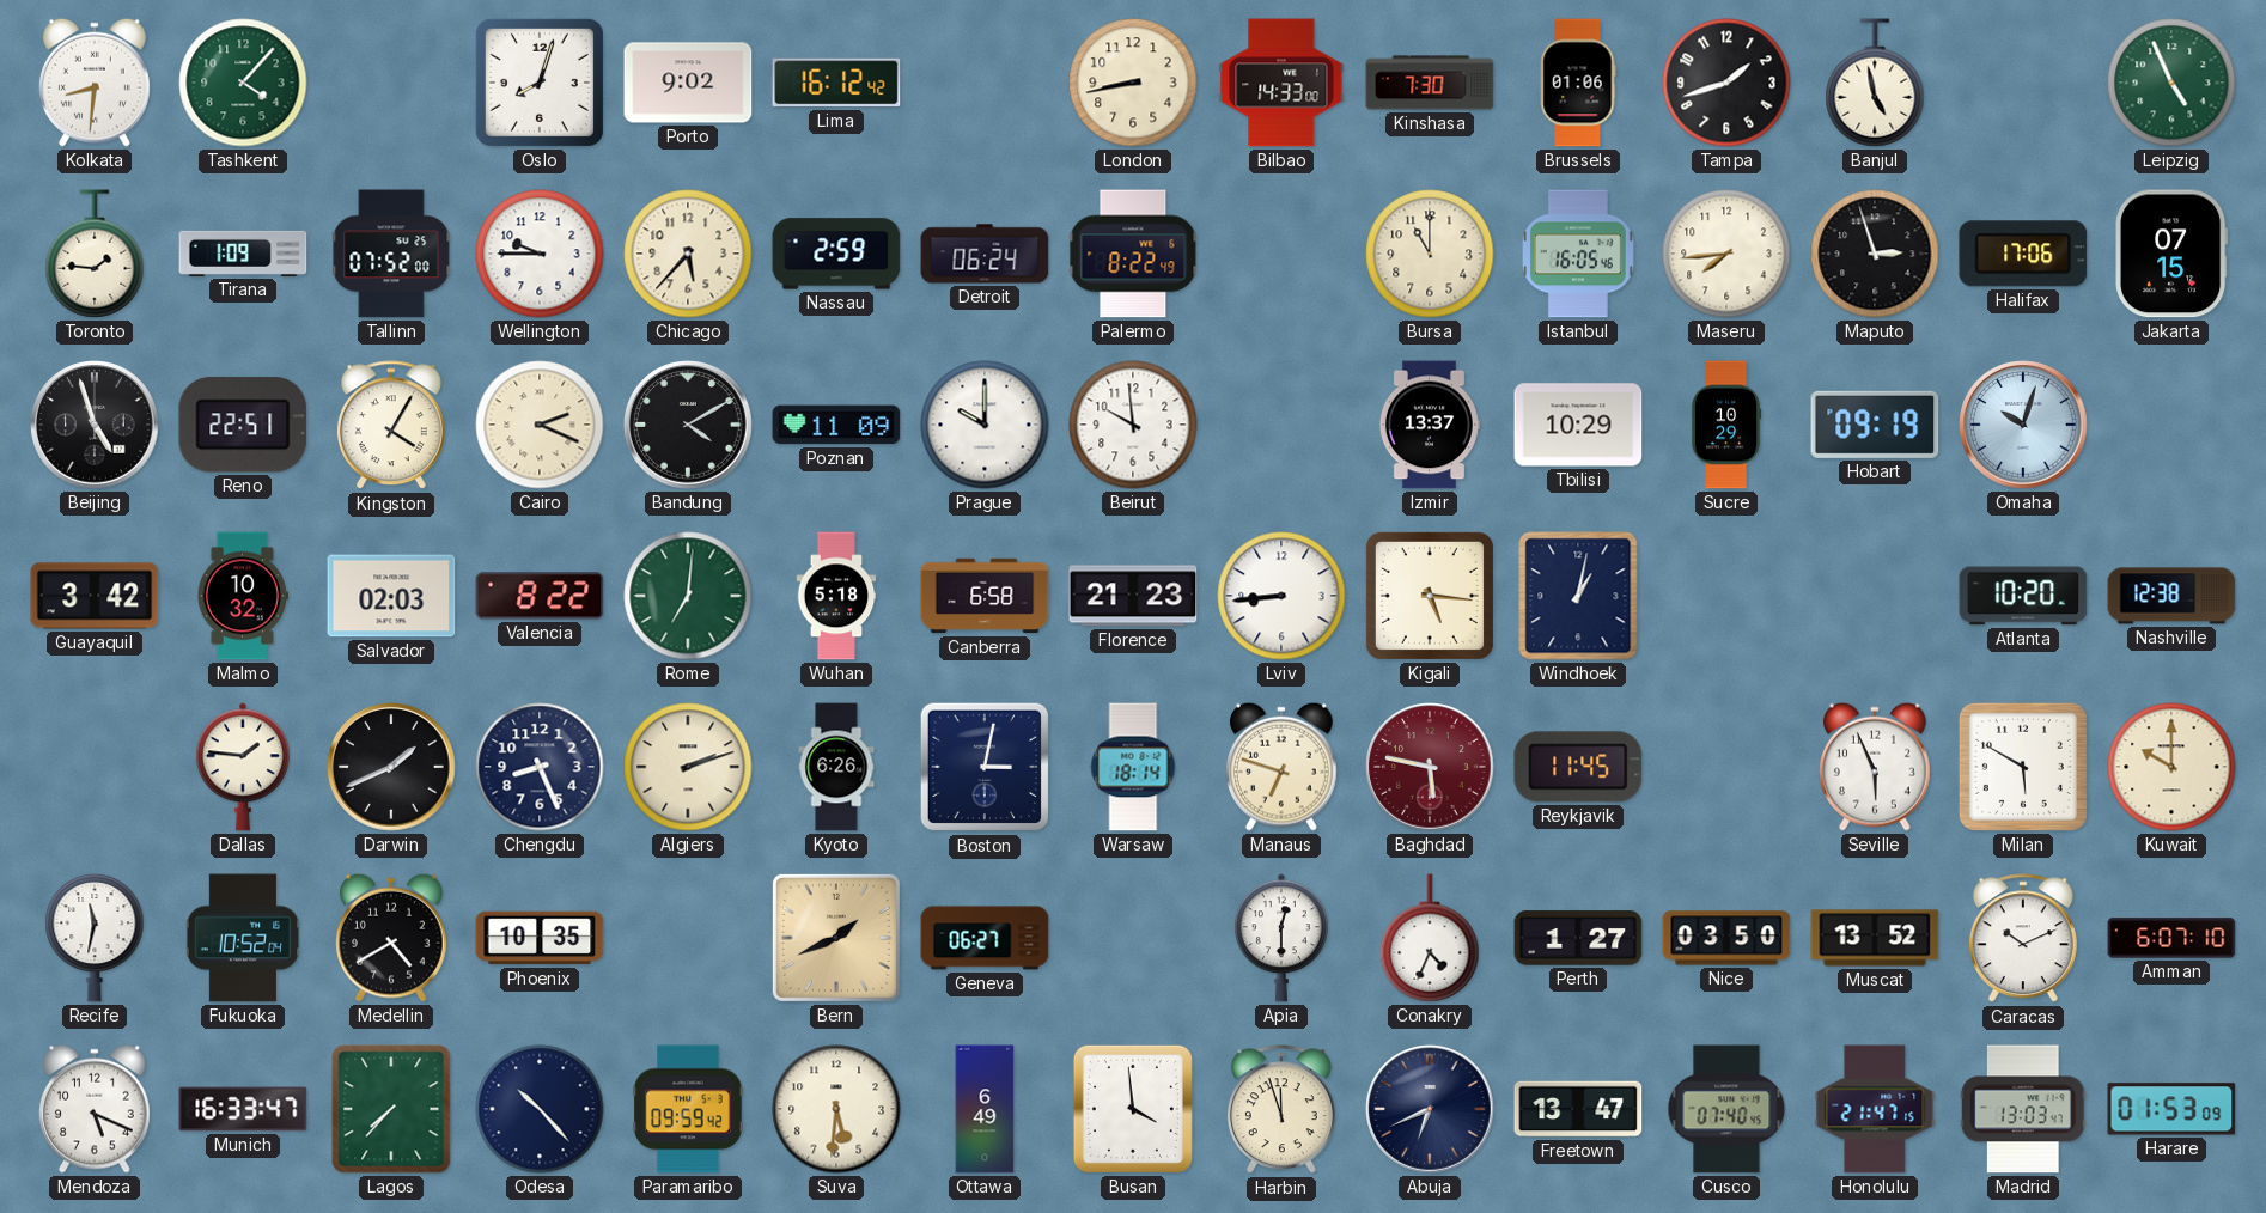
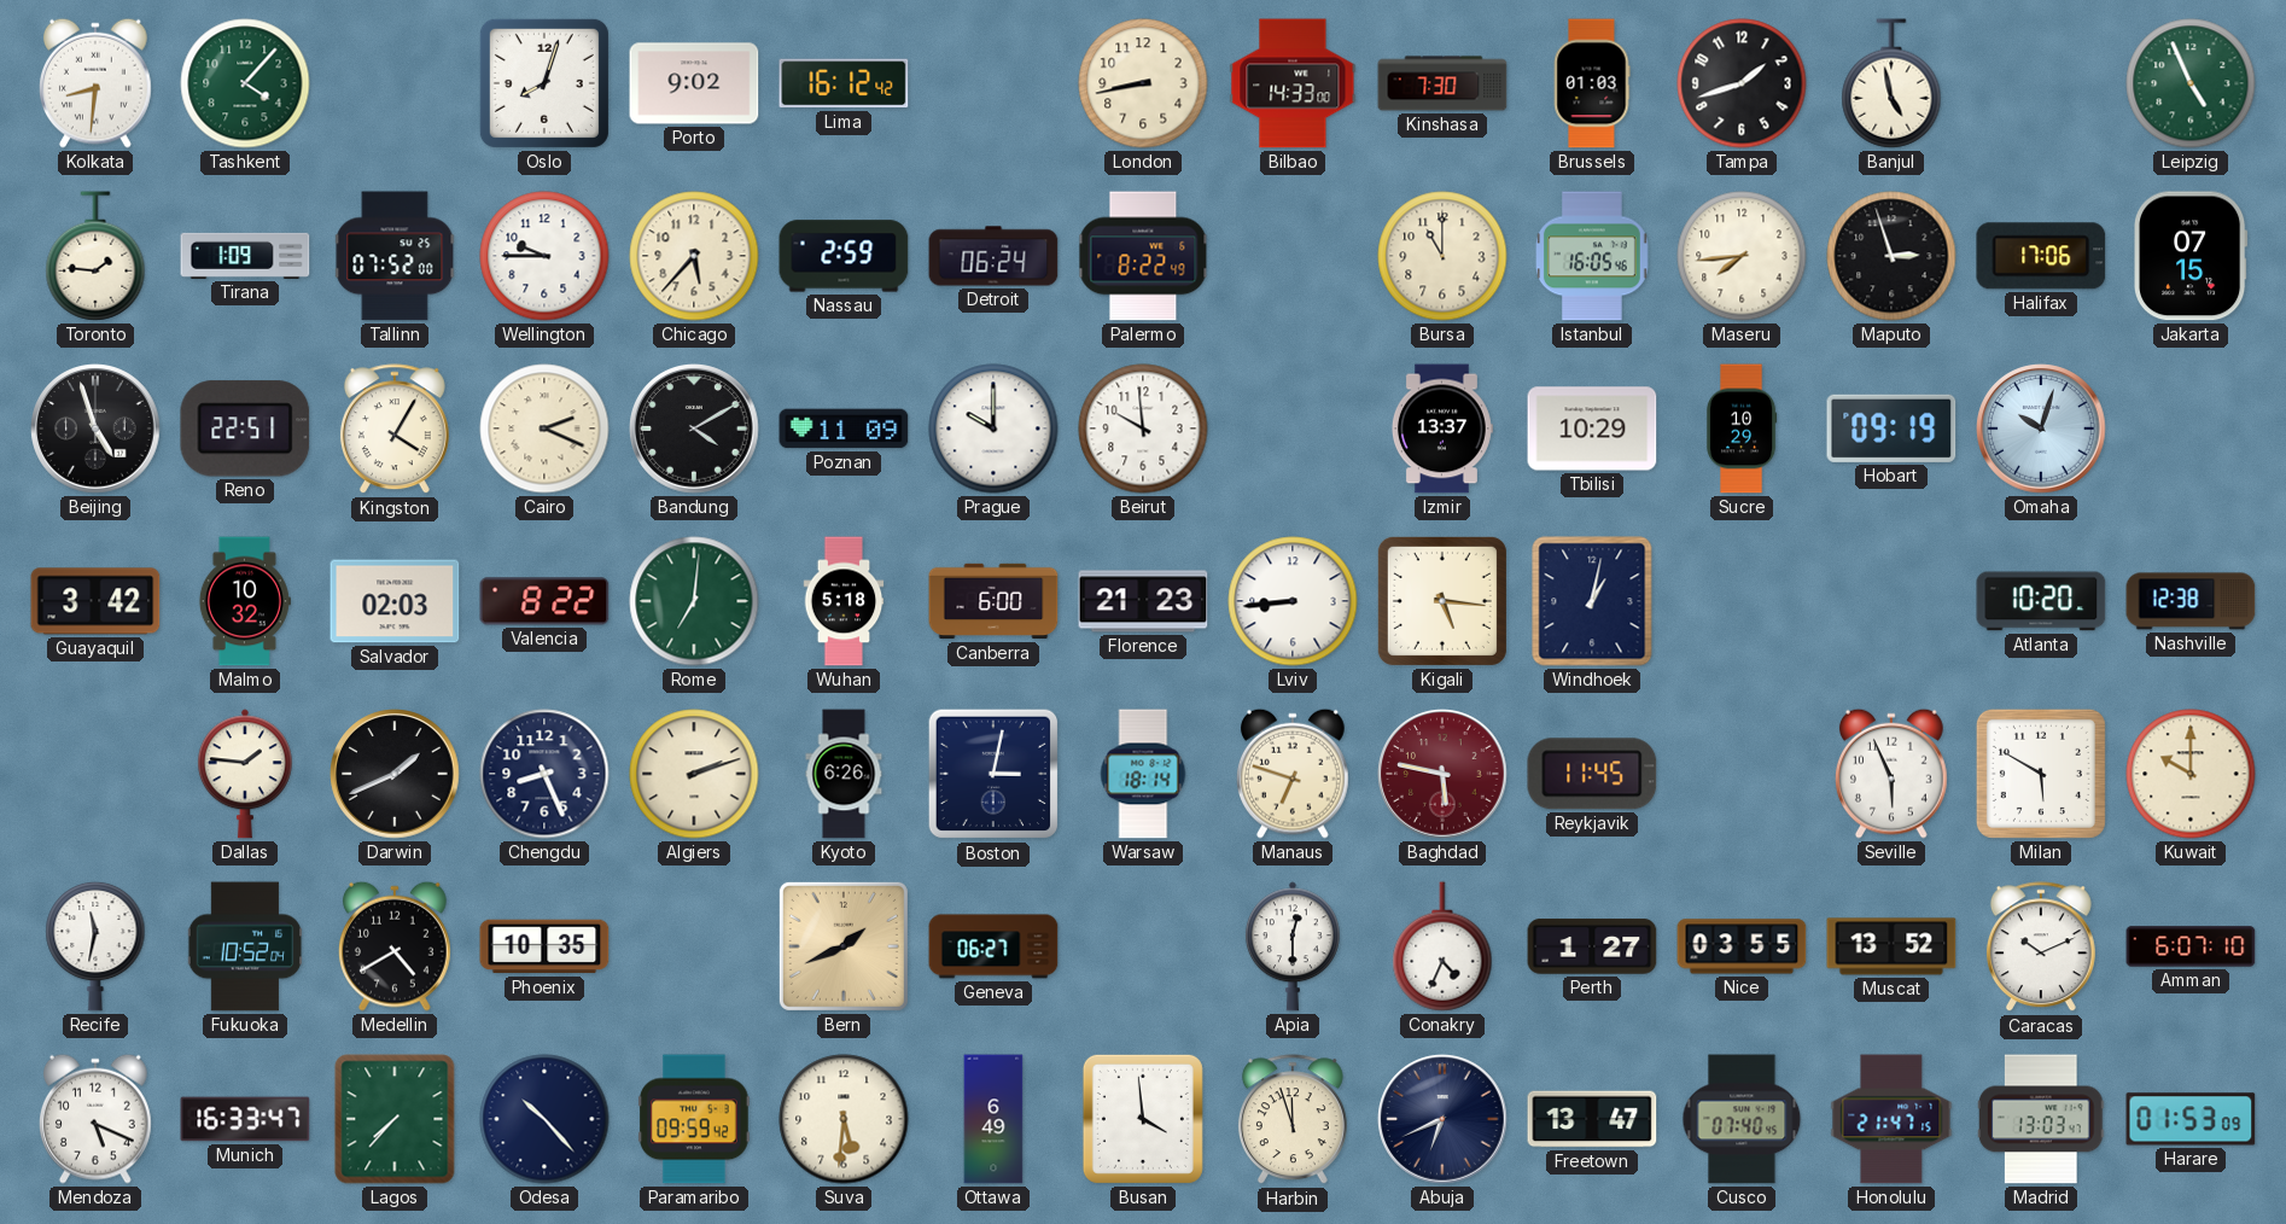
Brussels: 01:06 -> 01:03
Canberra: 6:58 -> 6:00
Nice: 03:50 -> 03:55
